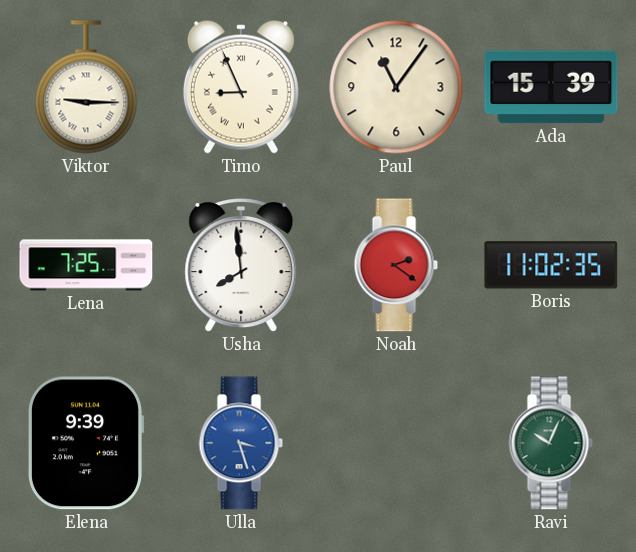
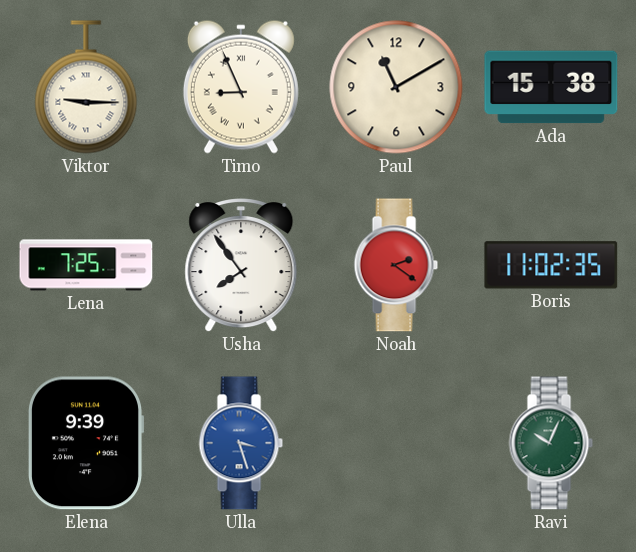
Paul: 11:06 -> 11:10
Ada: 15:39 -> 15:38
Usha: 7:59 -> 7:54
